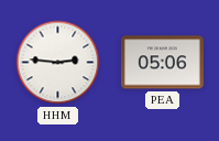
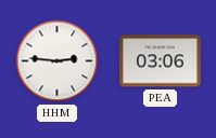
PEA: 05:06 -> 03:06
